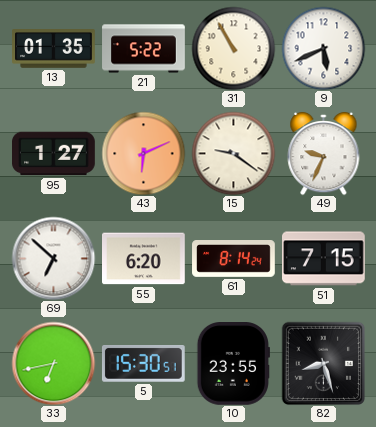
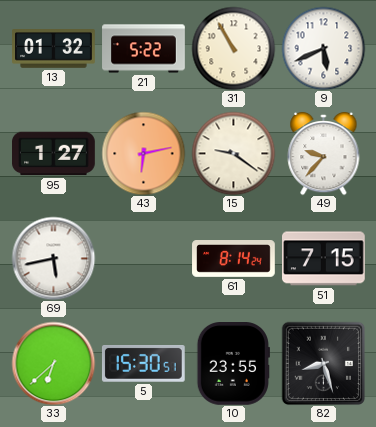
13: 01:35 -> 01:32
43: 6:11 -> 6:13
49: 9:34 -> 9:37
69: 6:52 -> 5:43
55: 6:20 -> none
33: 6:43 -> 6:38
